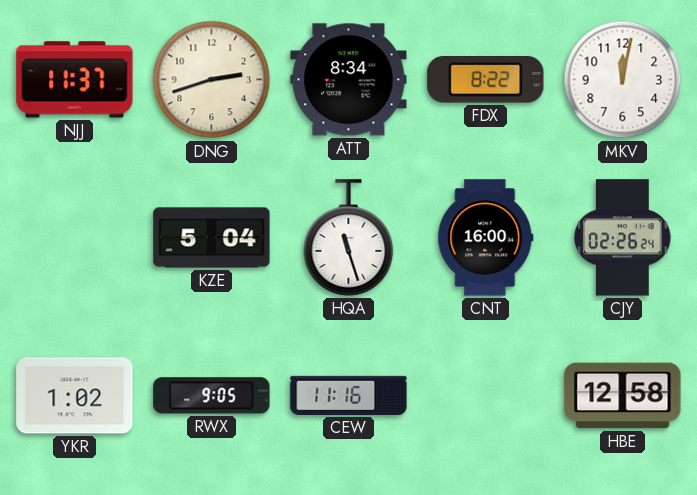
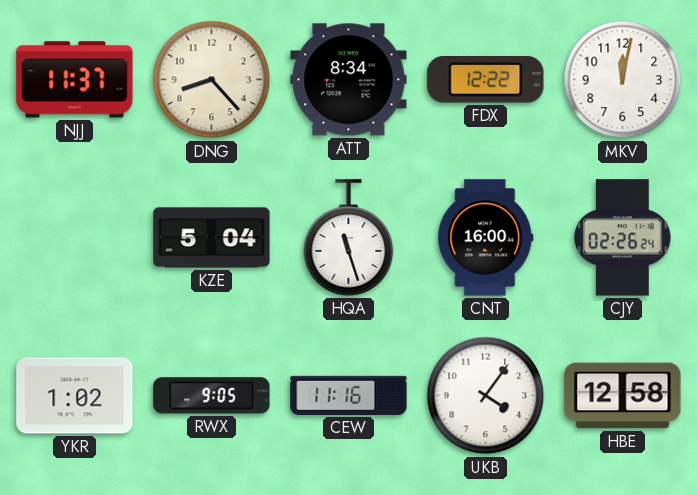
DNG: 2:42 -> 8:23
FDX: 8:22 -> 12:22
UKB: none -> 4:06
